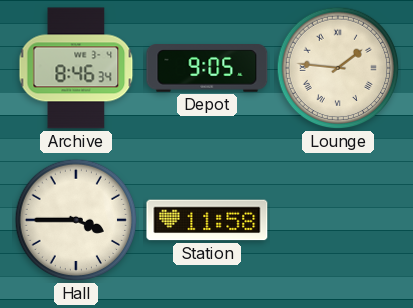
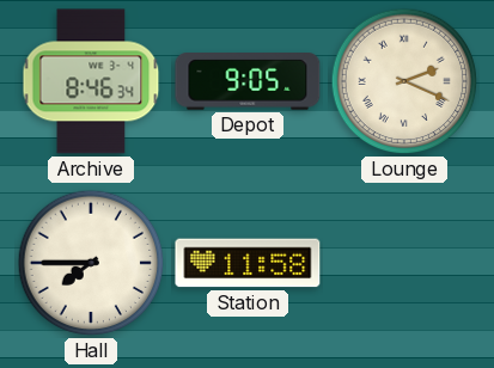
Lounge: 1:46 -> 2:19
Hall: 3:45 -> 7:45
